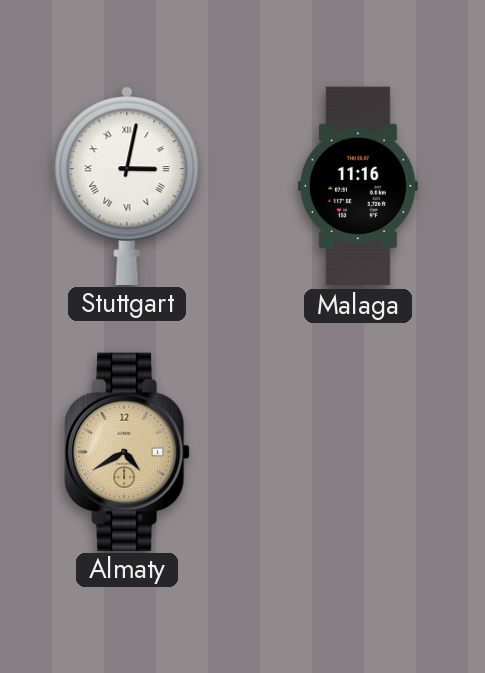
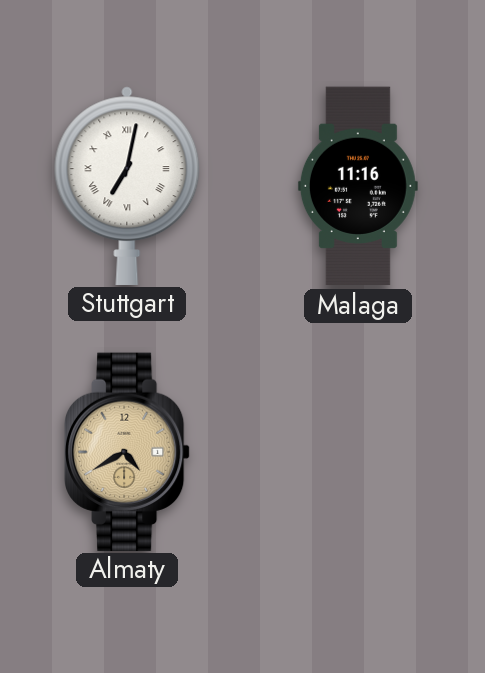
Stuttgart: 3:02 -> 7:02
